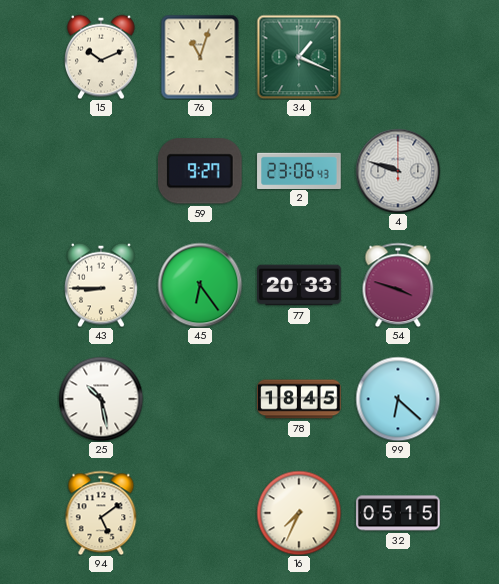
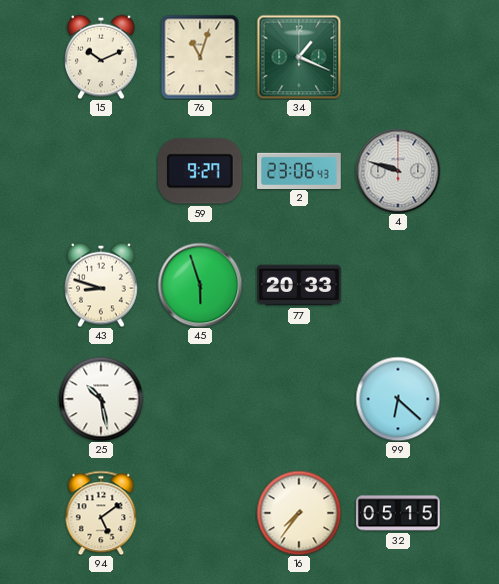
43: 8:45 -> 8:48
45: 6:24 -> 5:57
54: 3:48 -> none
78: 18:45 -> none
16: 7:34 -> 7:36
